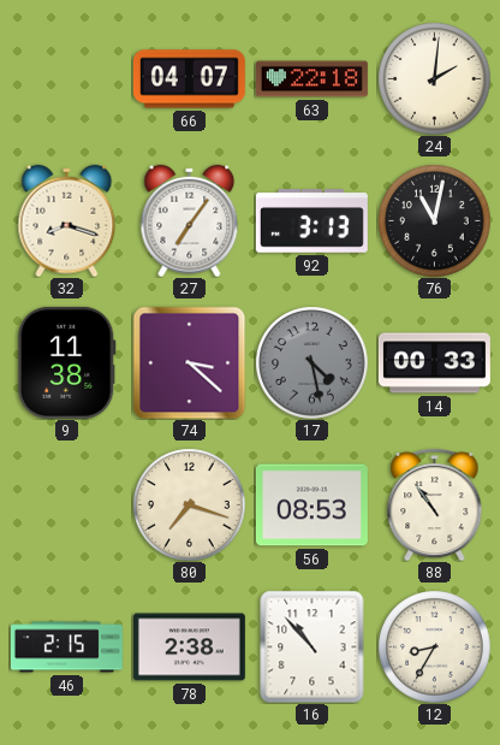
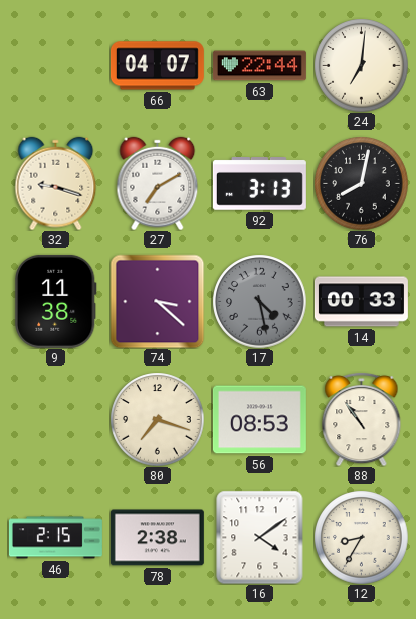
63: 22:18 -> 22:44
24: 2:01 -> 7:01
32: 8:18 -> 9:18
27: 7:06 -> 7:10
76: 11:02 -> 8:02
16: 10:53 -> 4:09
